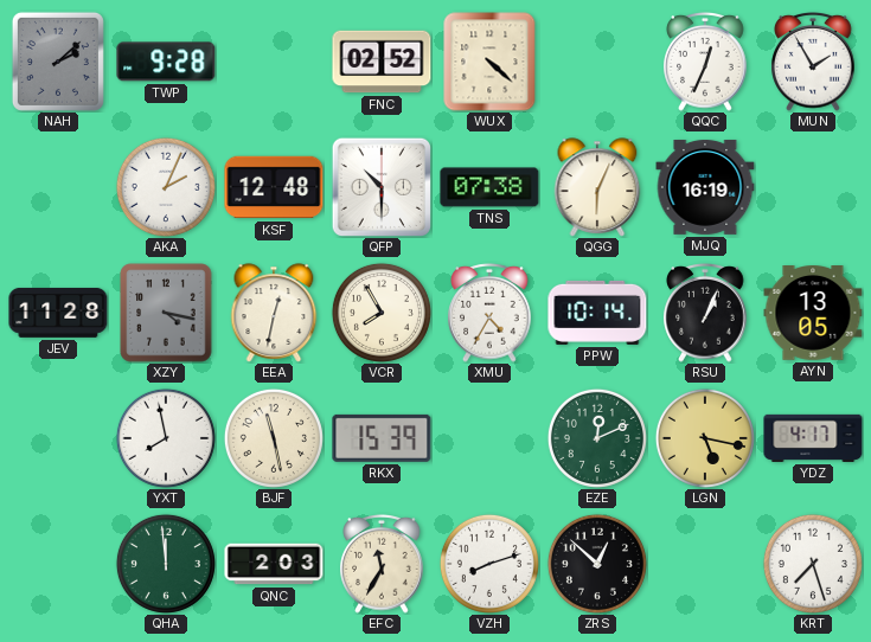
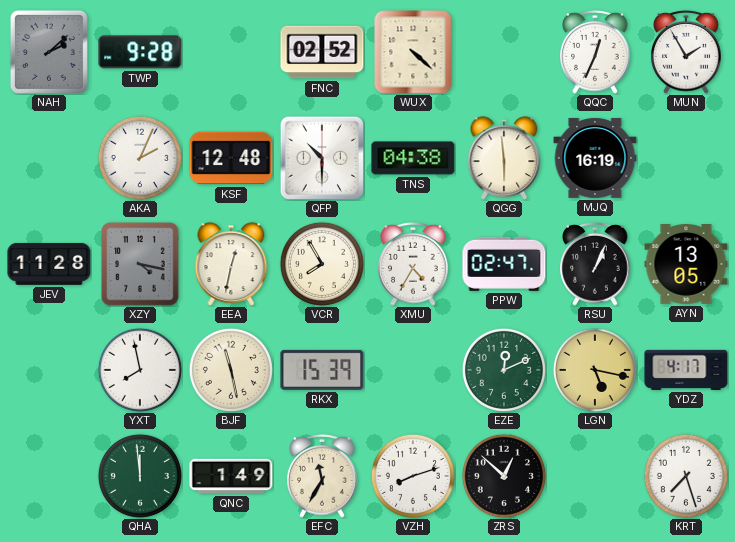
TNS: 07:38 -> 04:38
QGG: 6:04 -> 5:59
PPW: 10:14 -> 02:47
QNC: 2:03 -> 1:49
